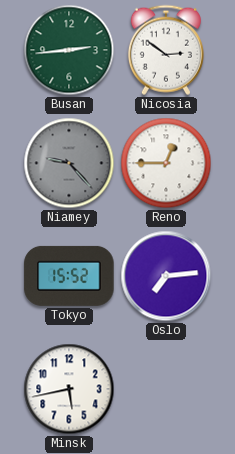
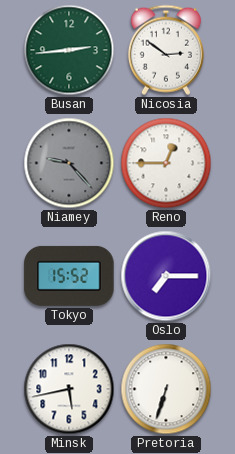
Oslo: 7:14 -> 7:15
Pretoria: none -> 6:33
